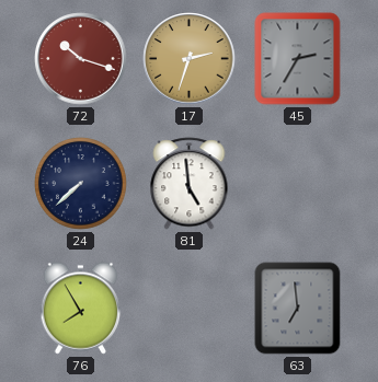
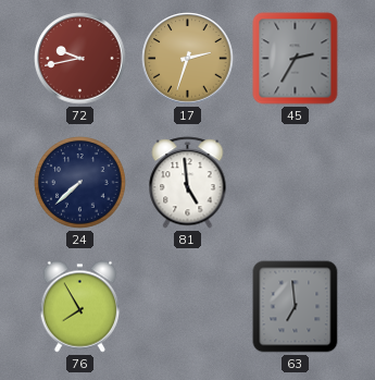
72: 10:18 -> 9:43
